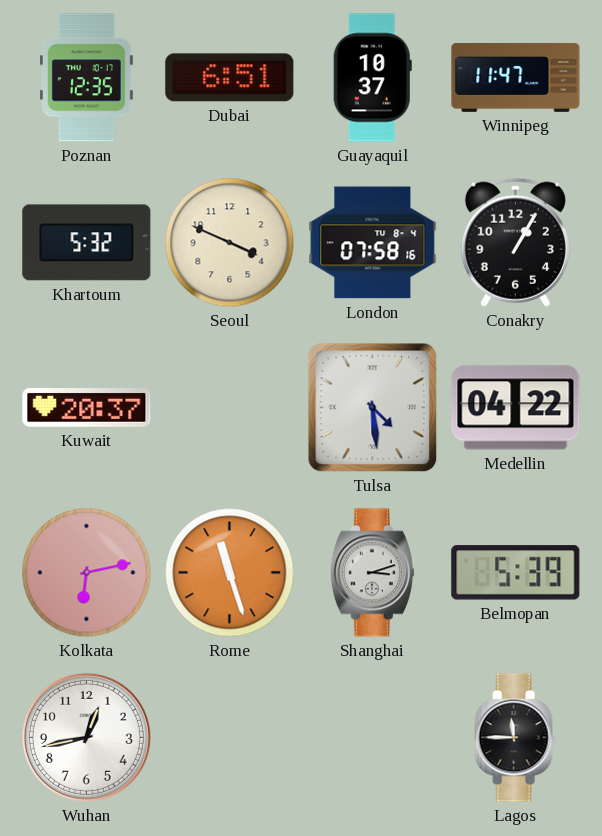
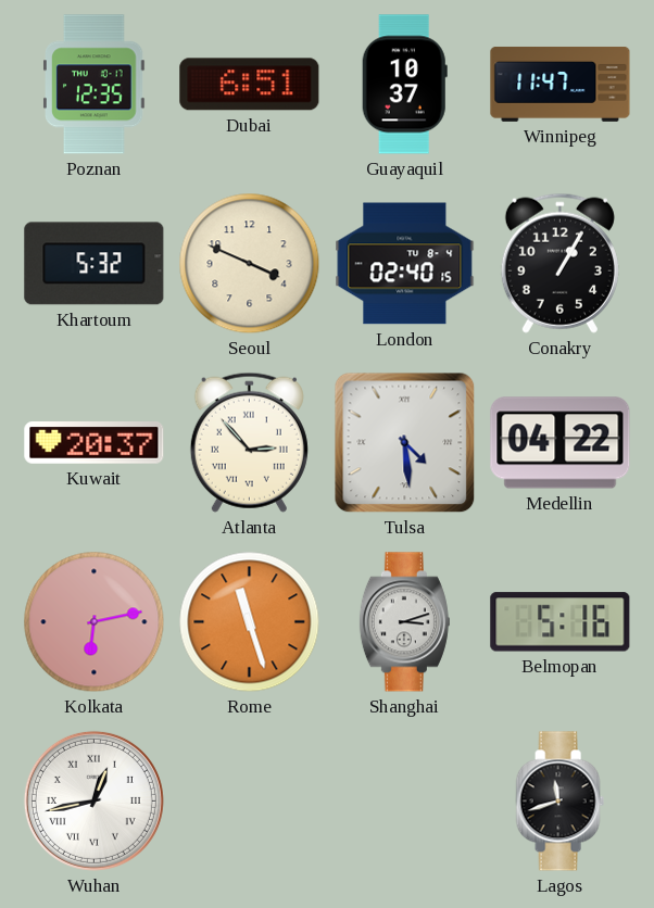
London: 07:58 -> 02:40
Atlanta: none -> 2:53
Belmopan: 5:39 -> 5:16
Wuhan numerals: Arabic -> Roman
Lagos: 11:45 -> 11:42
